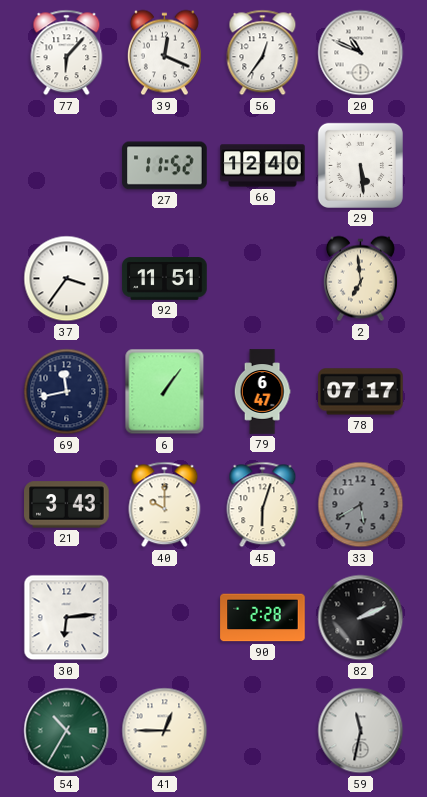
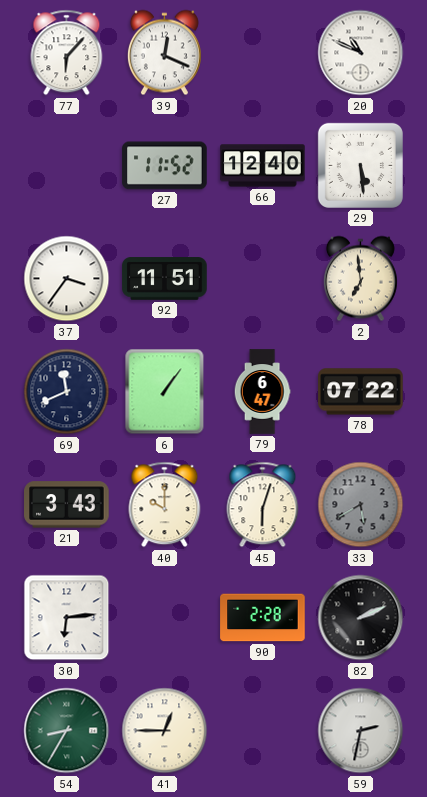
56: 12:36 -> none
69: 11:43 -> 11:41
78: 07:17 -> 07:22
54: 10:35 -> 8:35
59: 11:32 -> 2:32
